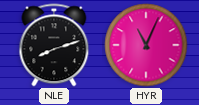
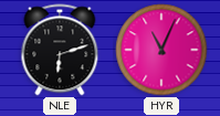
NLE: 8:12 -> 6:12
